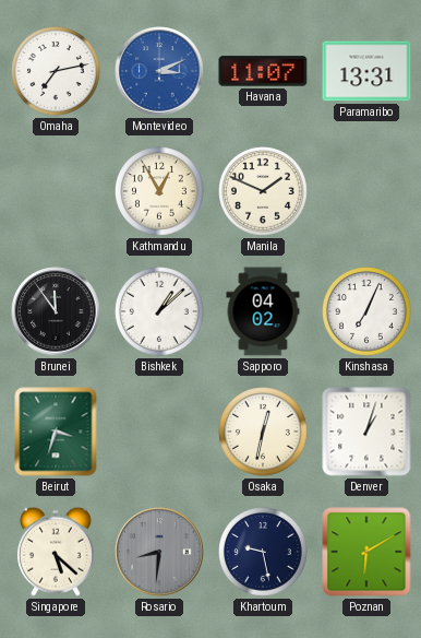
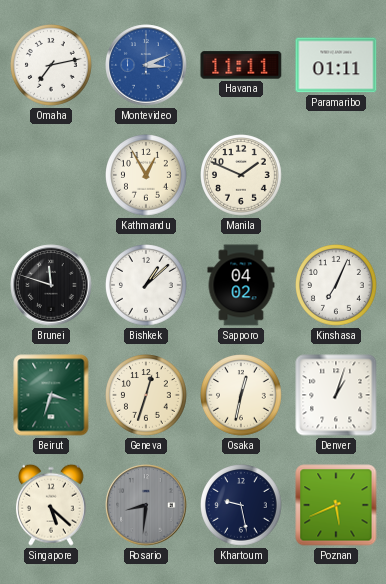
Havana: 11:07 -> 11:11
Paramaribo: 13:31 -> 01:11
Brunei: 11:54 -> 11:48
Geneva: none -> 12:33
Poznan: 6:10 -> 5:41
